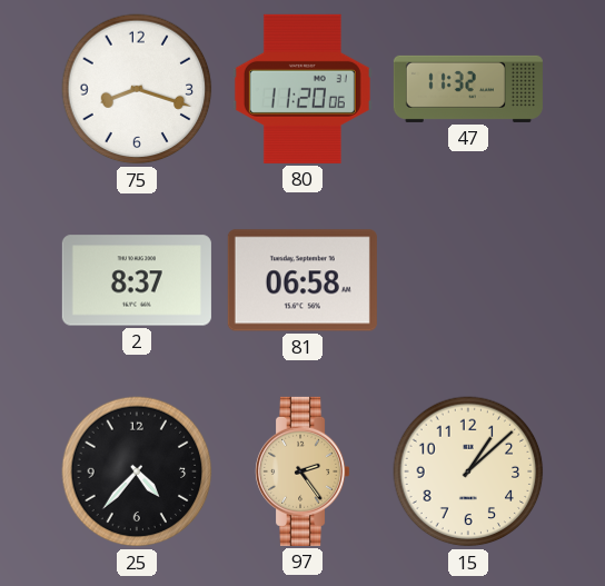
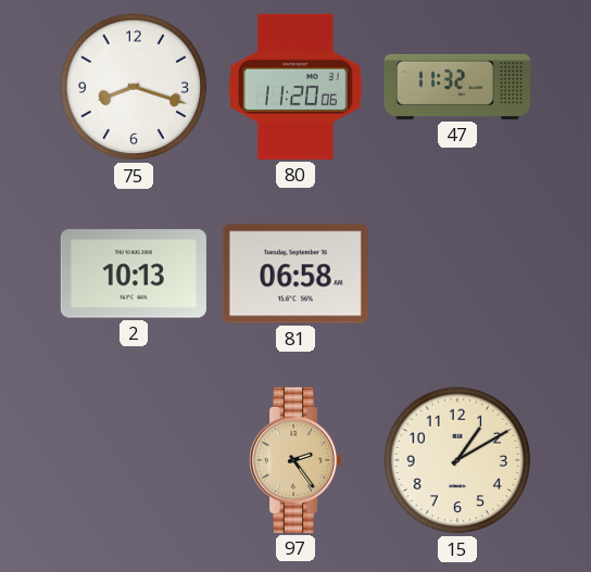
2: 8:37 -> 10:13
25: 4:37 -> none
15: 1:08 -> 1:10
